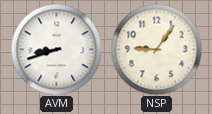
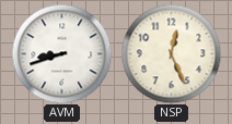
NSP: 9:06 -> 12:26
